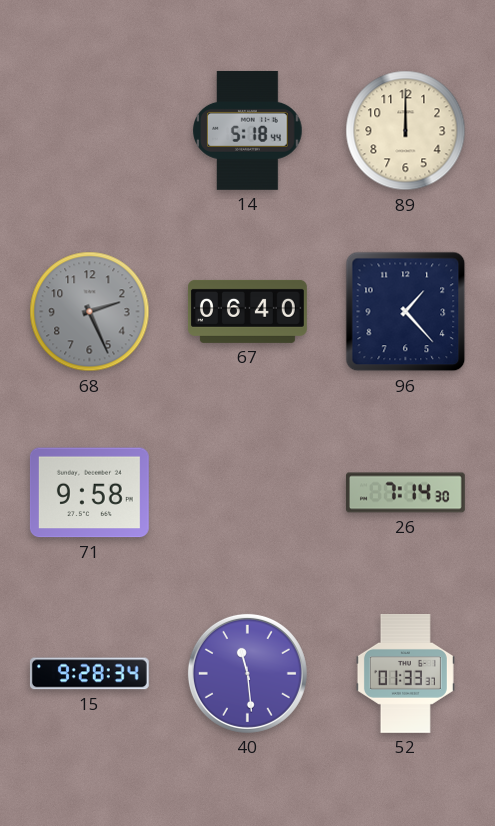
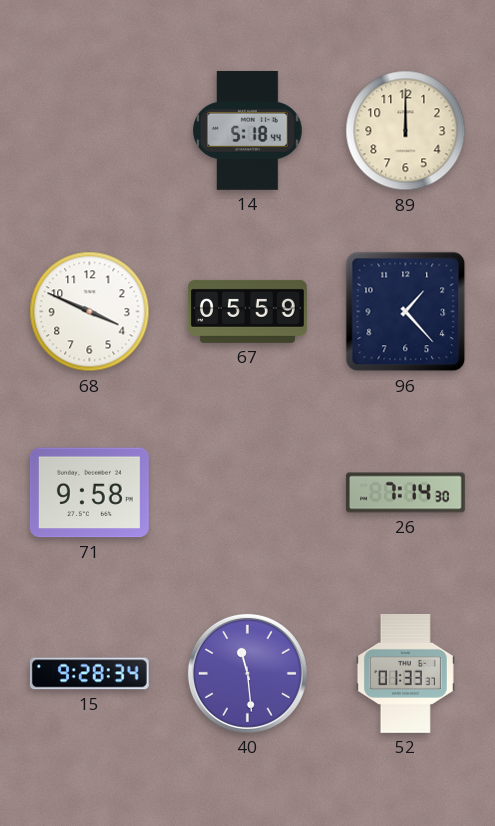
68: 2:26 -> 3:49
68 dial: grey -> white
67: 06:40 -> 05:59
